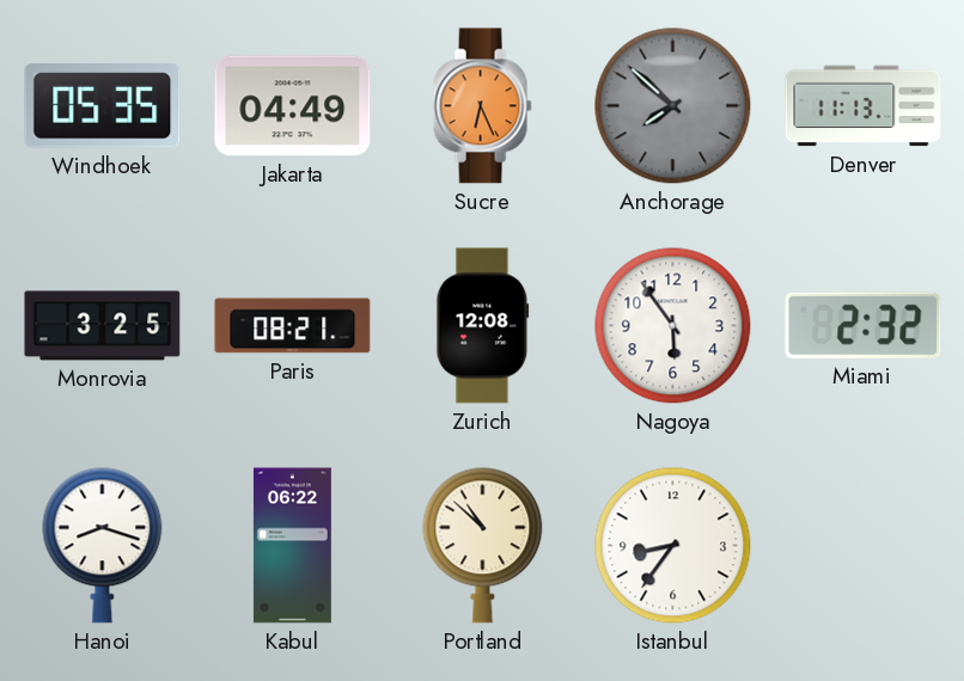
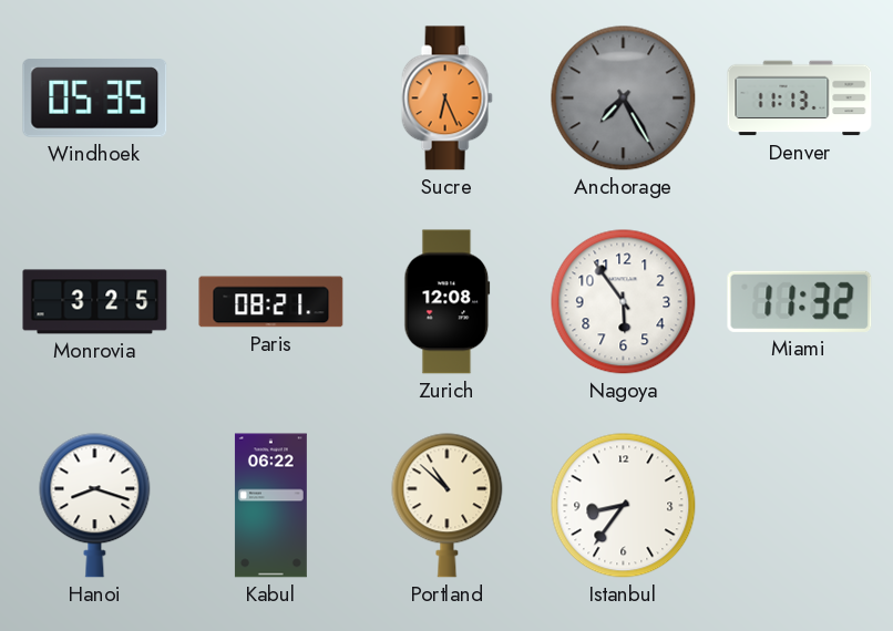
Jakarta: 04:49 -> none
Anchorage: 7:52 -> 7:25
Miami: 2:32 -> 11:32
